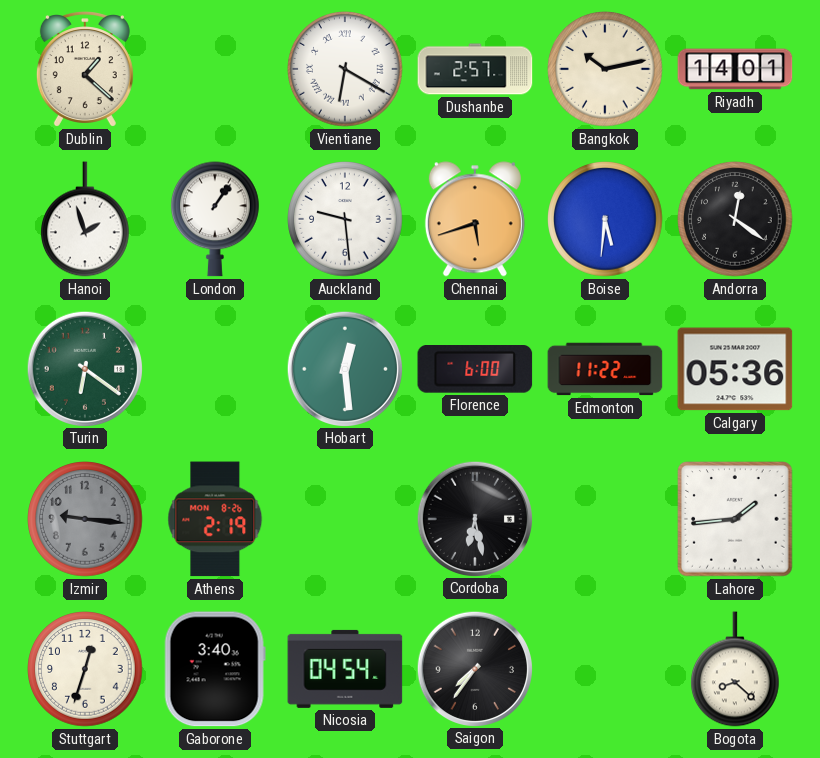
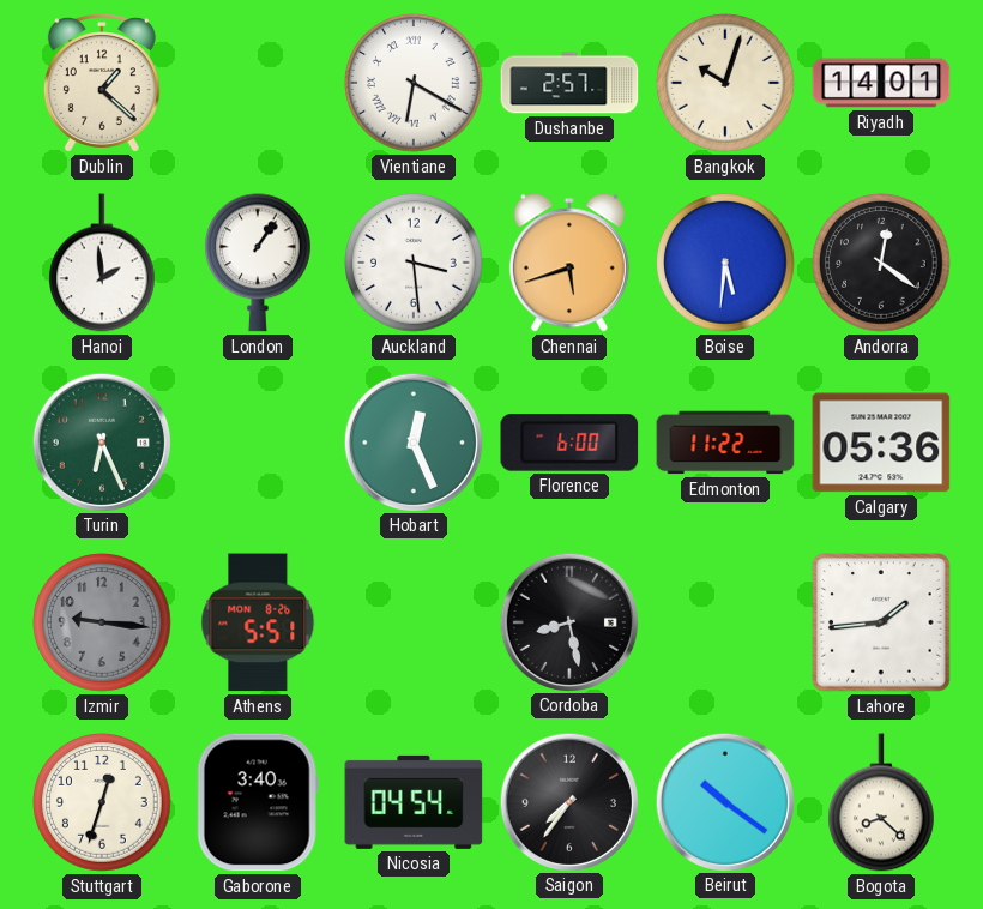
Bangkok: 10:13 -> 10:03
Hanoi: 1:57 -> 1:59
Auckland: 9:29 -> 3:29
Turin: 6:21 -> 6:26
Hobart: 12:29 -> 12:26
Athens: 2:19 -> 5:51
Cordoba: 6:28 -> 8:28
Beirut: none -> 10:21
